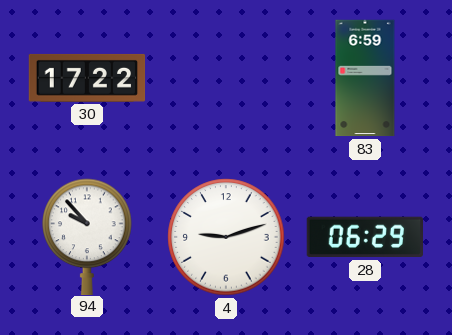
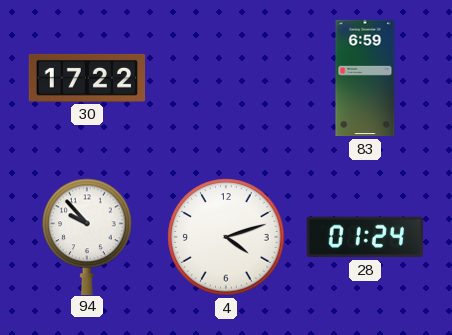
4: 9:12 -> 4:12
28: 06:29 -> 01:24
